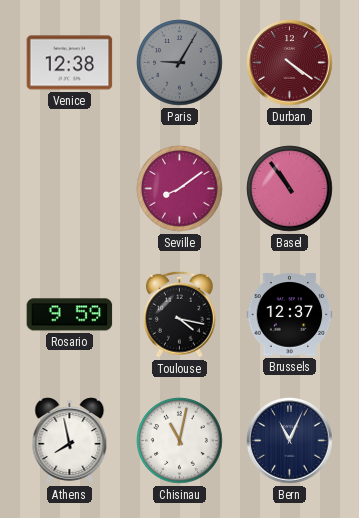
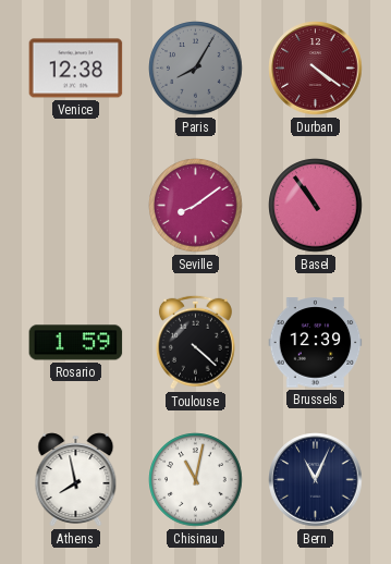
Paris: 9:05 -> 8:05
Rosario: 9:59 -> 1:59
Toulouse: 4:17 -> 4:22
Brussels: 12:37 -> 12:39
